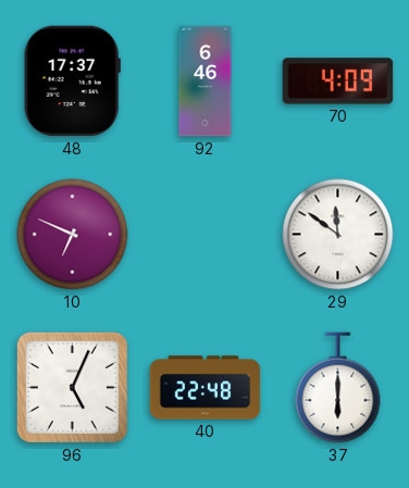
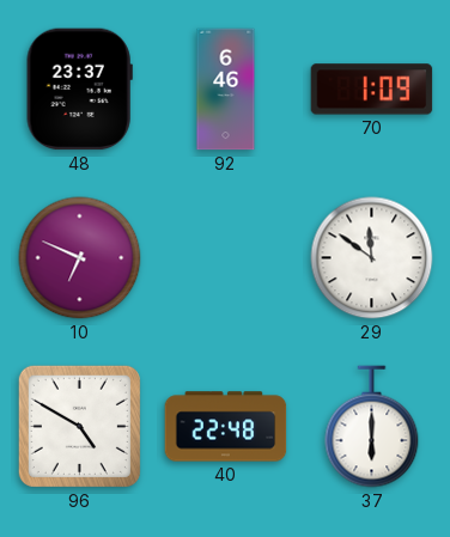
48: 17:37 -> 23:37
70: 4:09 -> 1:09
96: 5:04 -> 4:50
